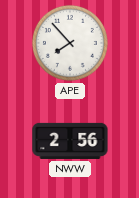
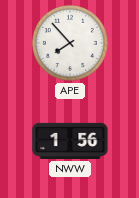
NWW: 2:56 -> 1:56
